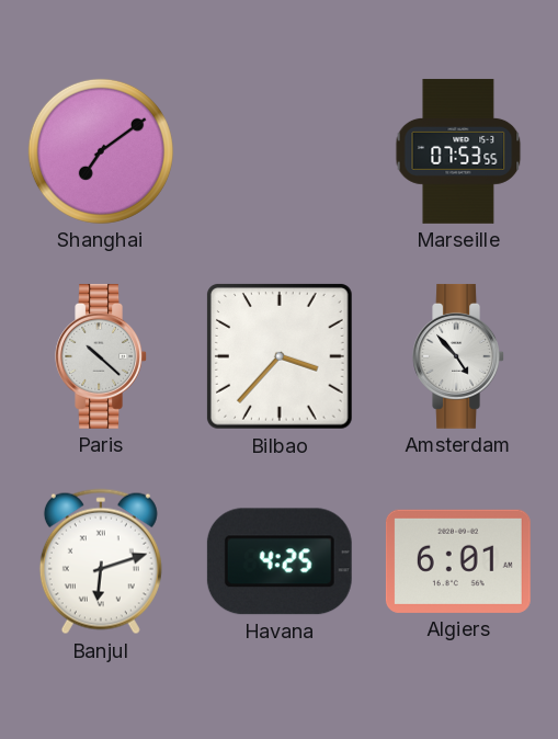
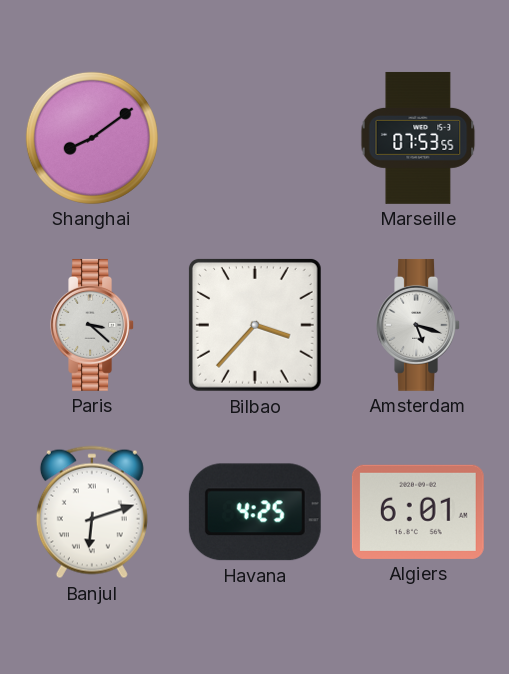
Shanghai: 7:09 -> 8:09
Paris: 10:22 -> 3:22
Amsterdam: 4:53 -> 5:18
